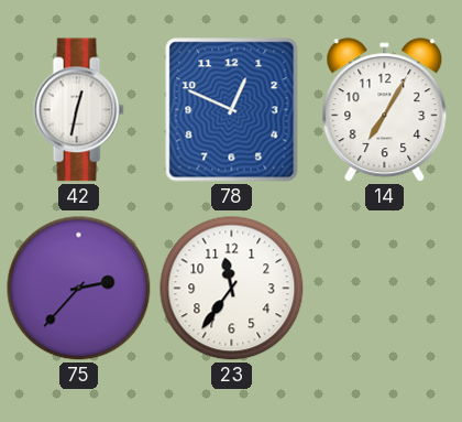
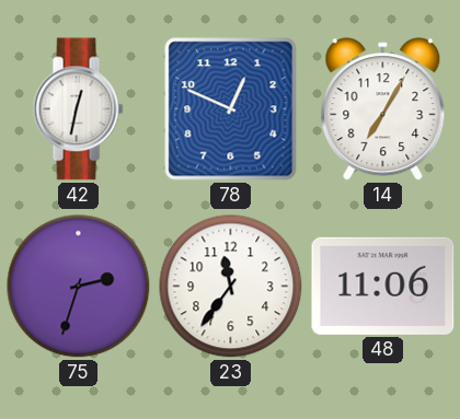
75: 2:37 -> 2:33
48: none -> 11:06
